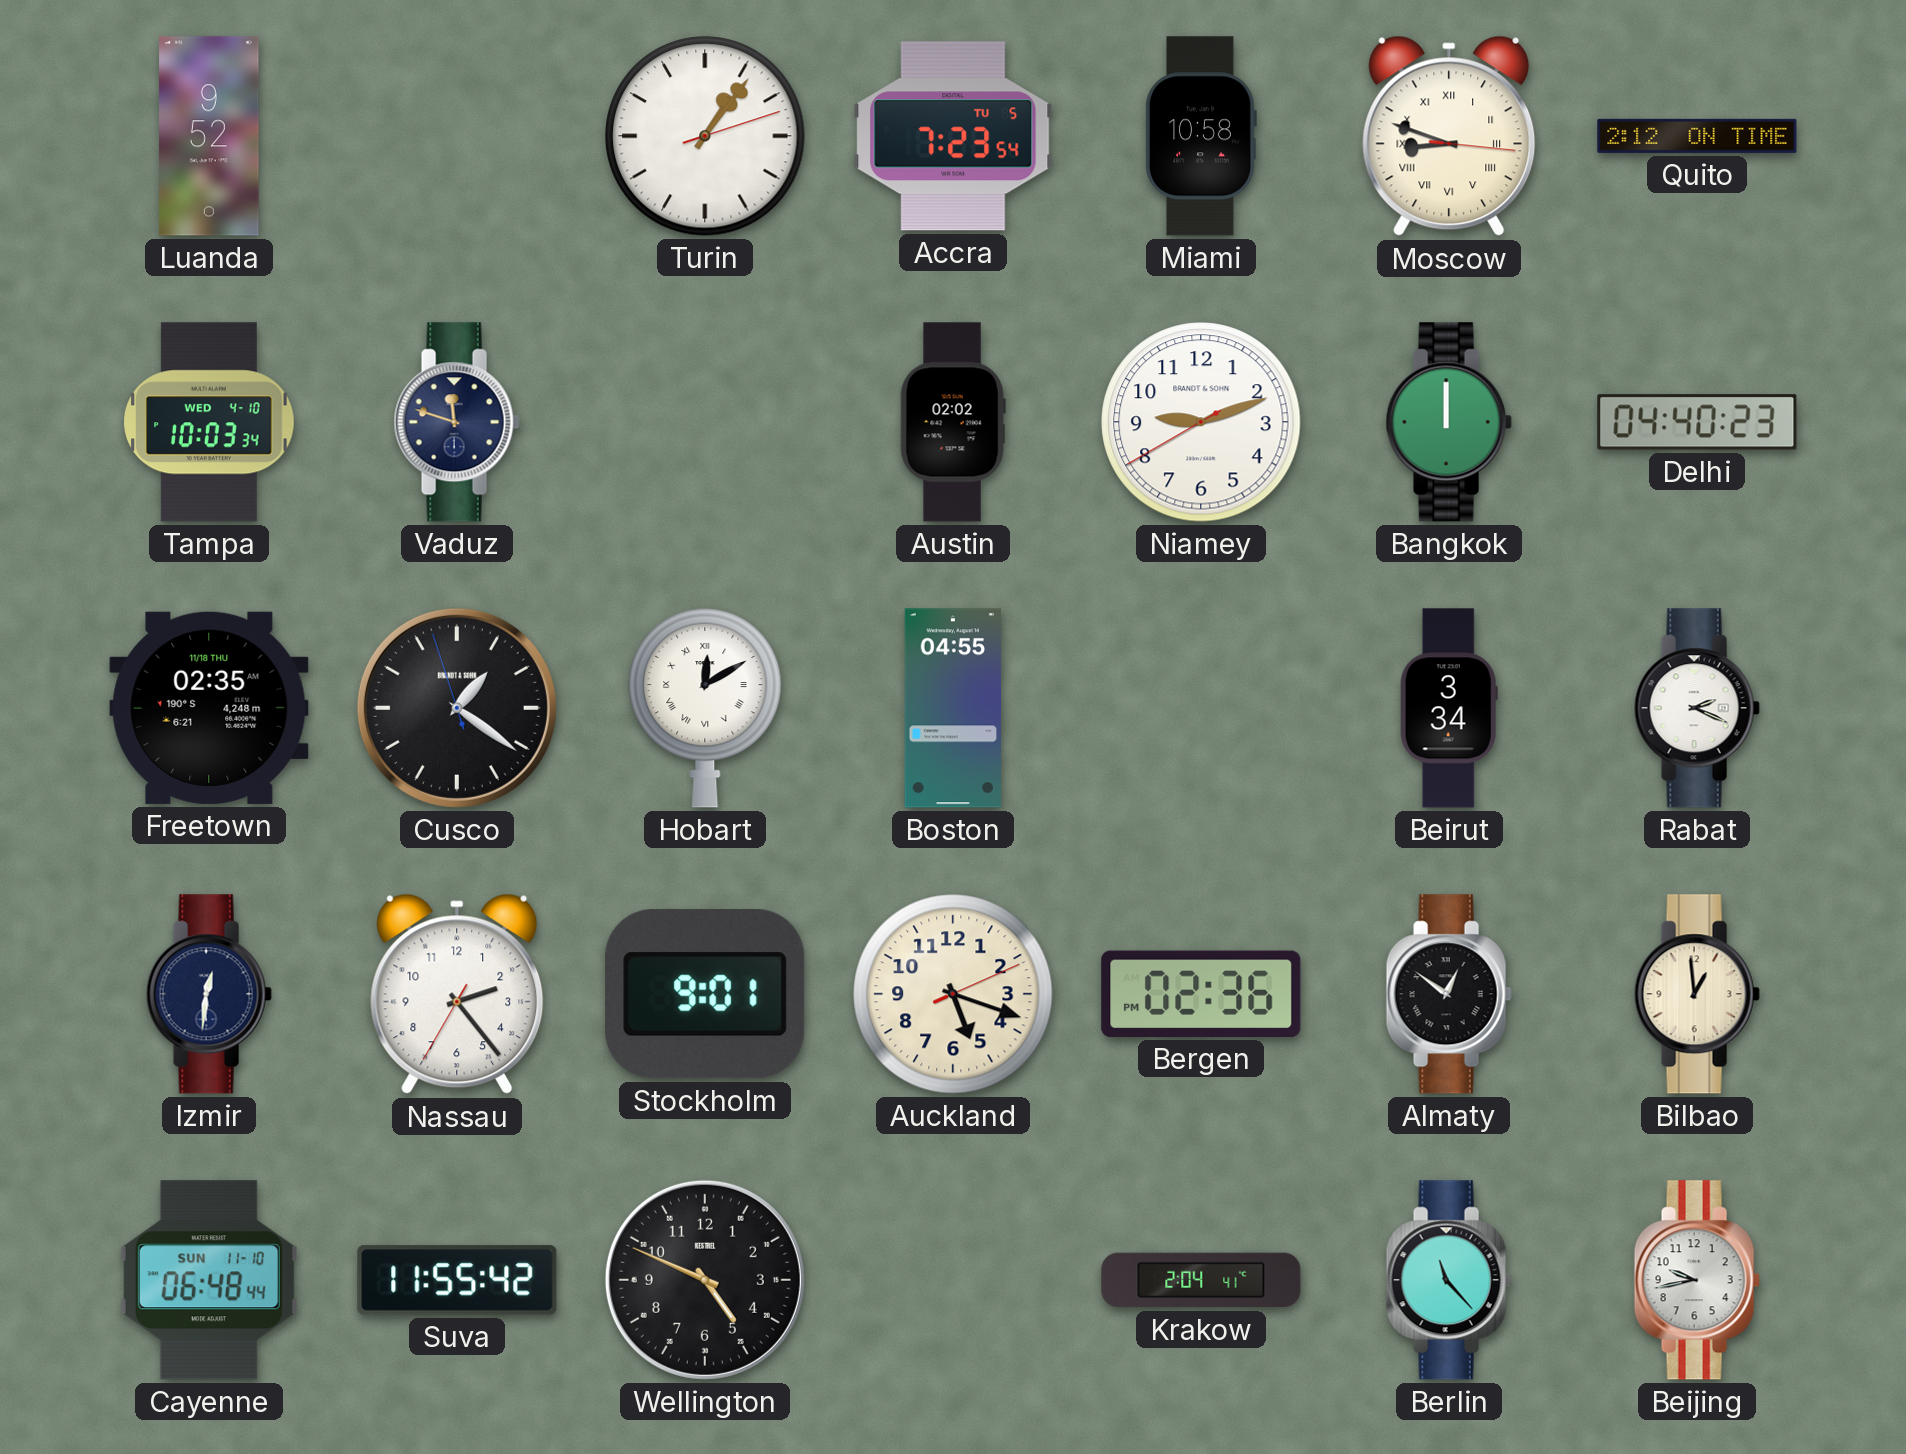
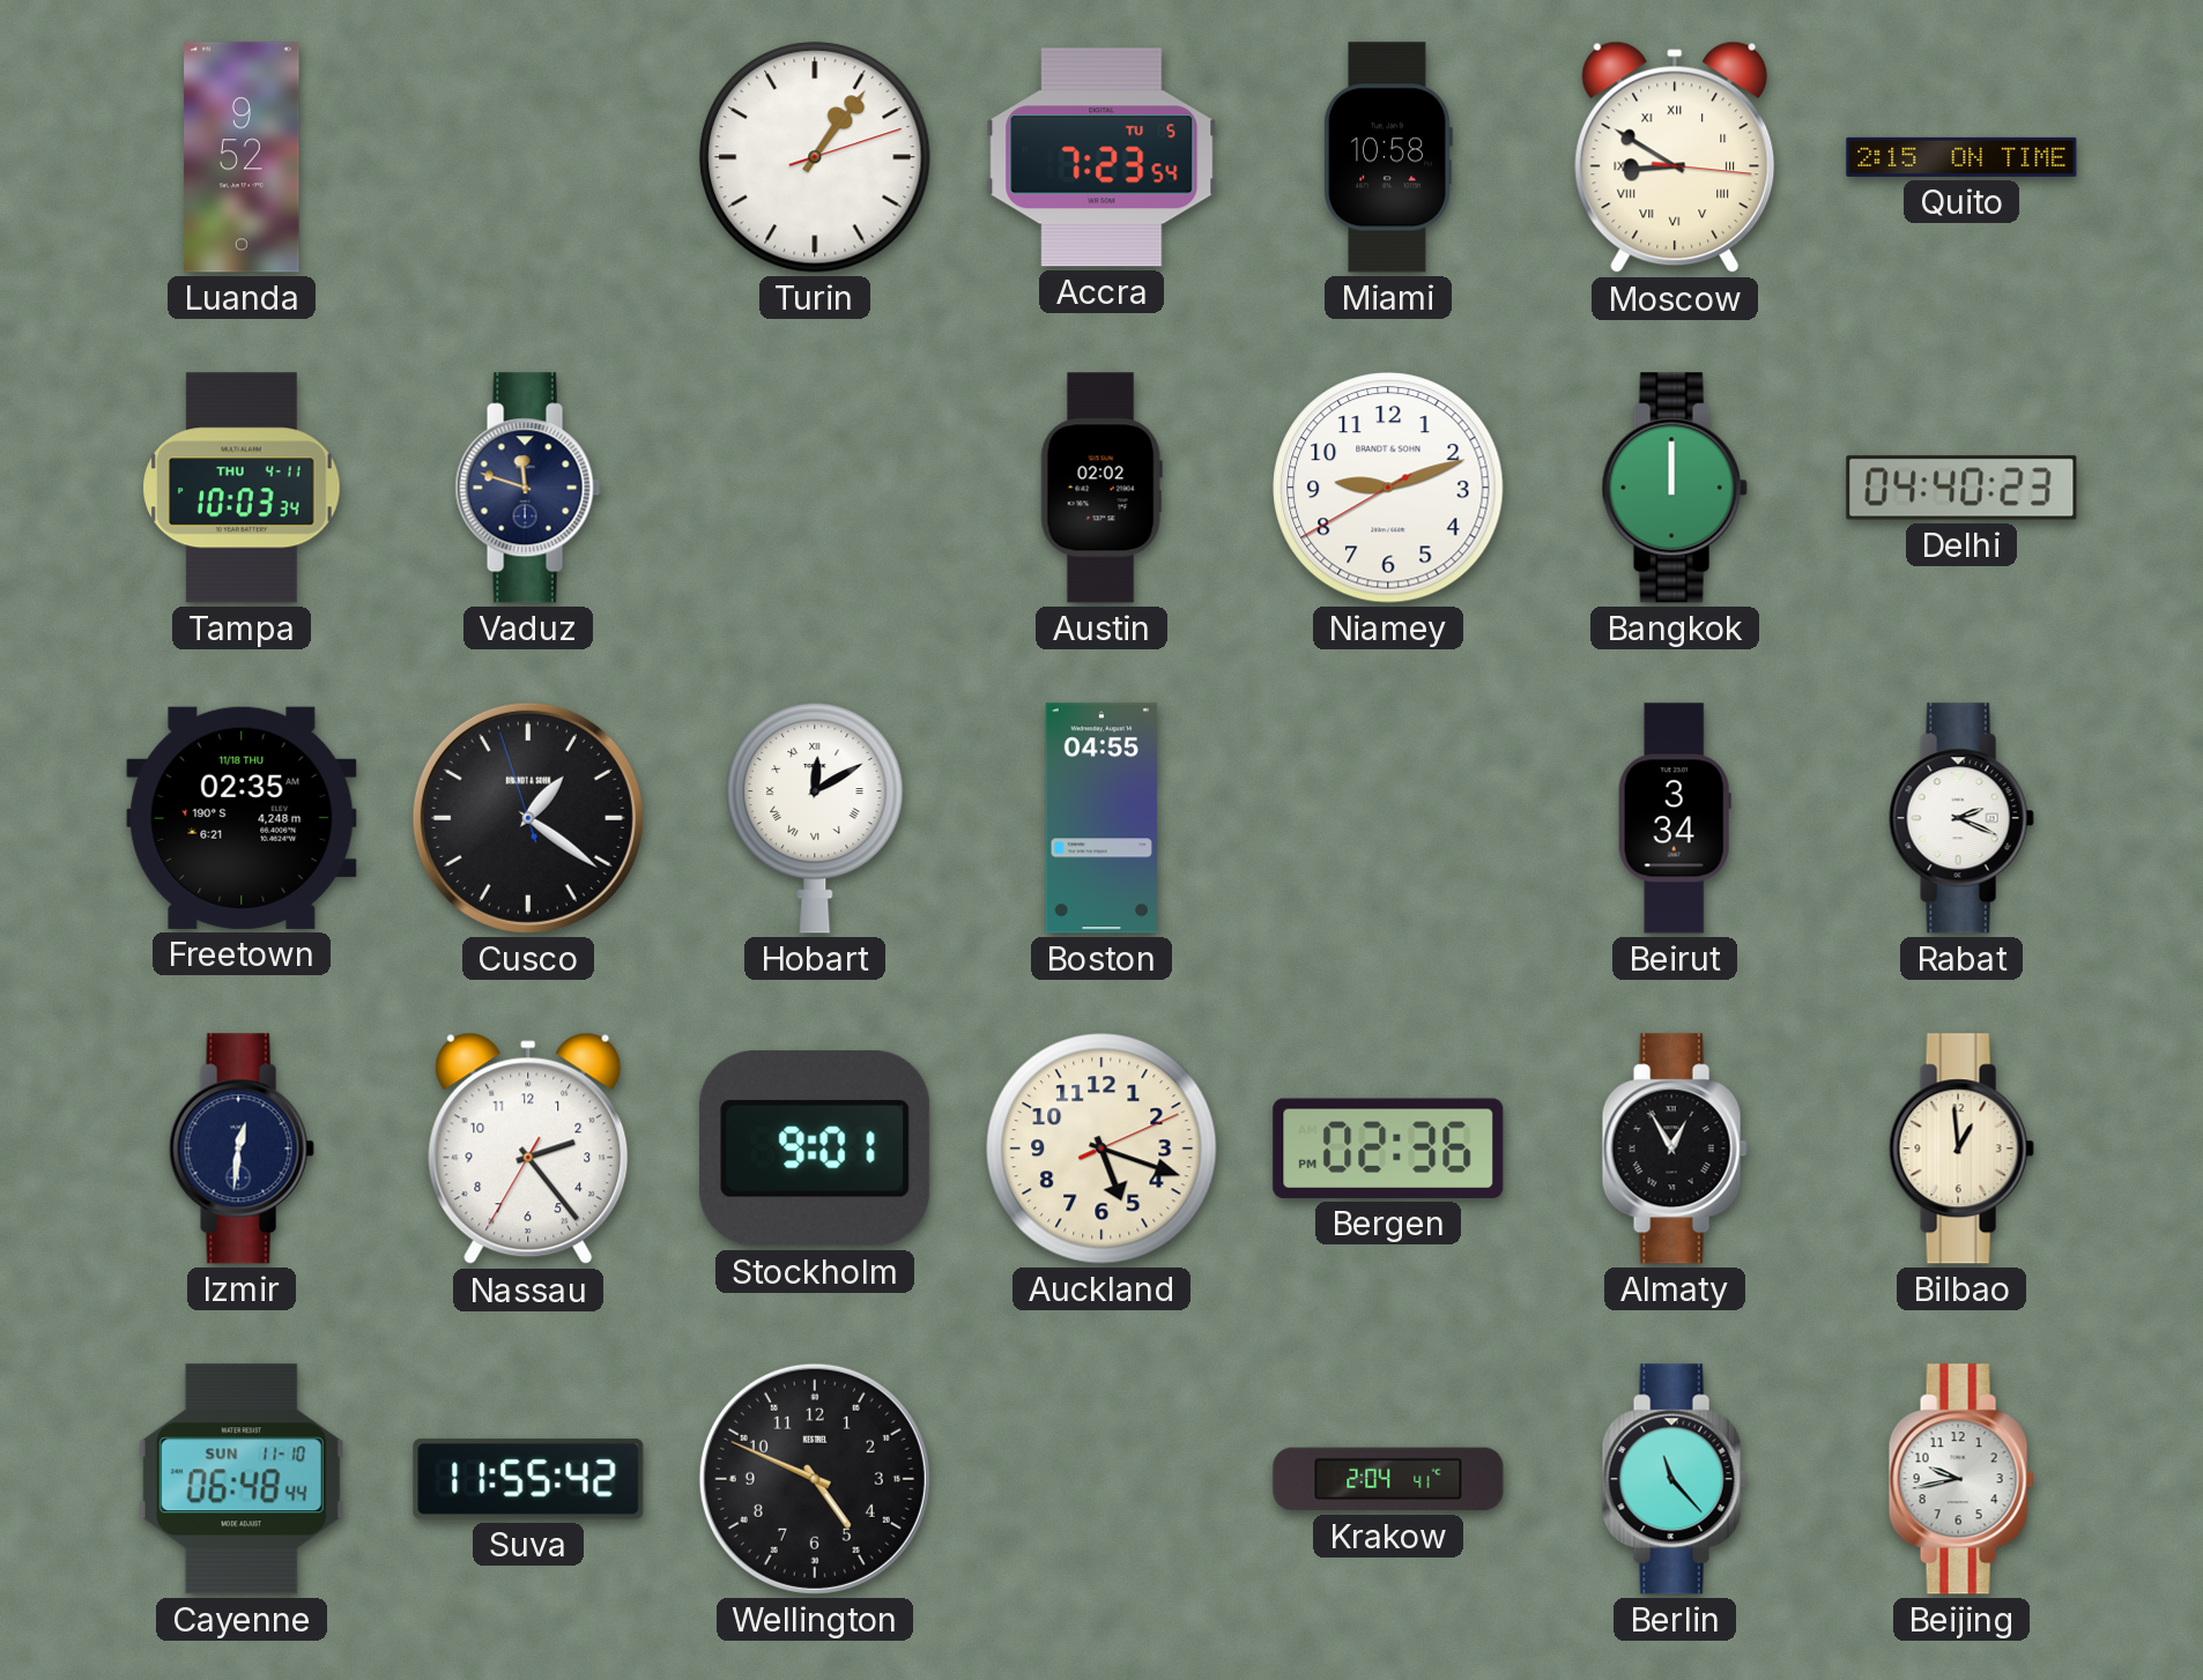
Moscow: 8:48 -> 8:50
Quito: 2:12 -> 2:15
Tampa date: WED 4-10 -> THU 4-11
Almaty: 12:51 -> 12:55
